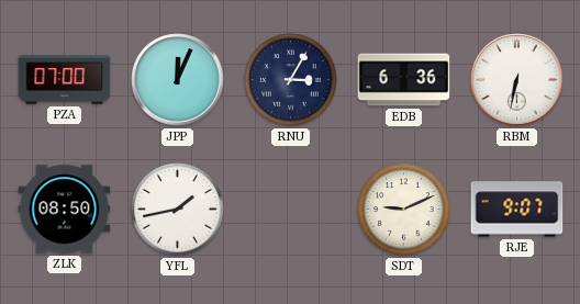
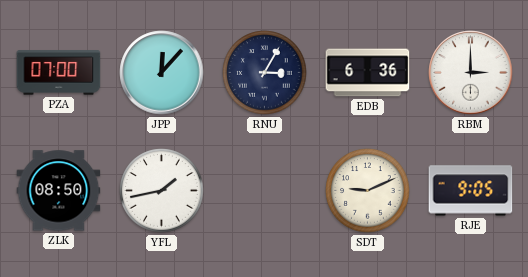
JPP: 12:04 -> 12:07
RBM: 6:32 -> 3:00
RJE: 9:07 -> 9:05
